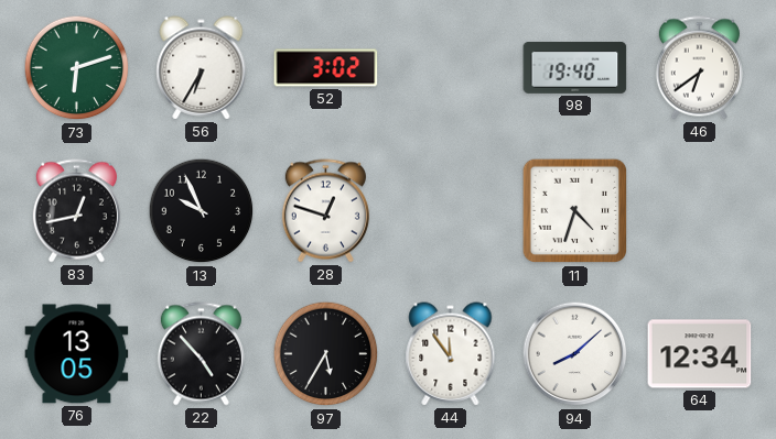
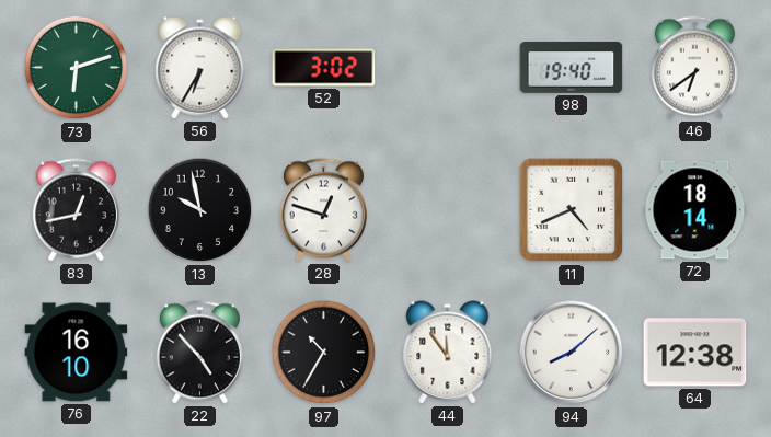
13: 9:56 -> 9:58
11: 4:33 -> 4:41
72: none -> 18:14
76: 13:05 -> 16:10
97: 5:35 -> 10:35
64: 12:34 -> 12:38
